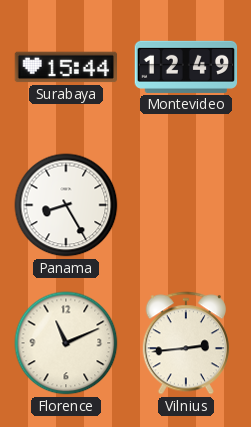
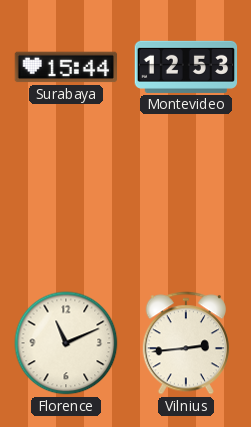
Montevideo: 12:49 -> 12:53
Panama: 8:25 -> none
